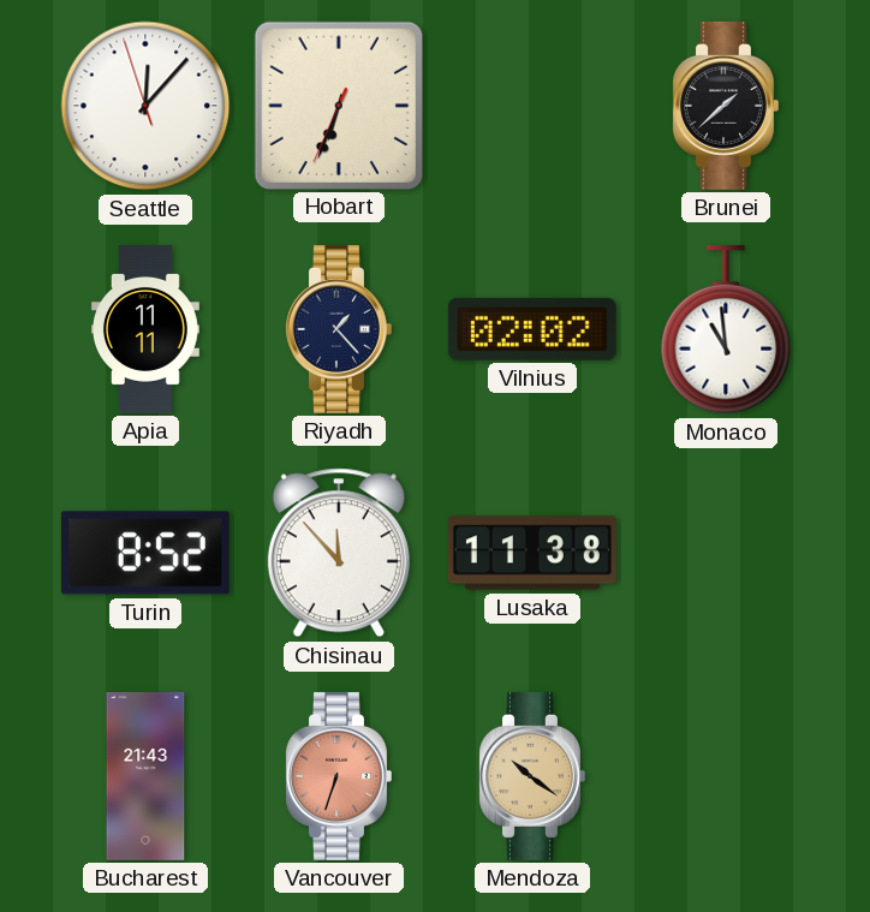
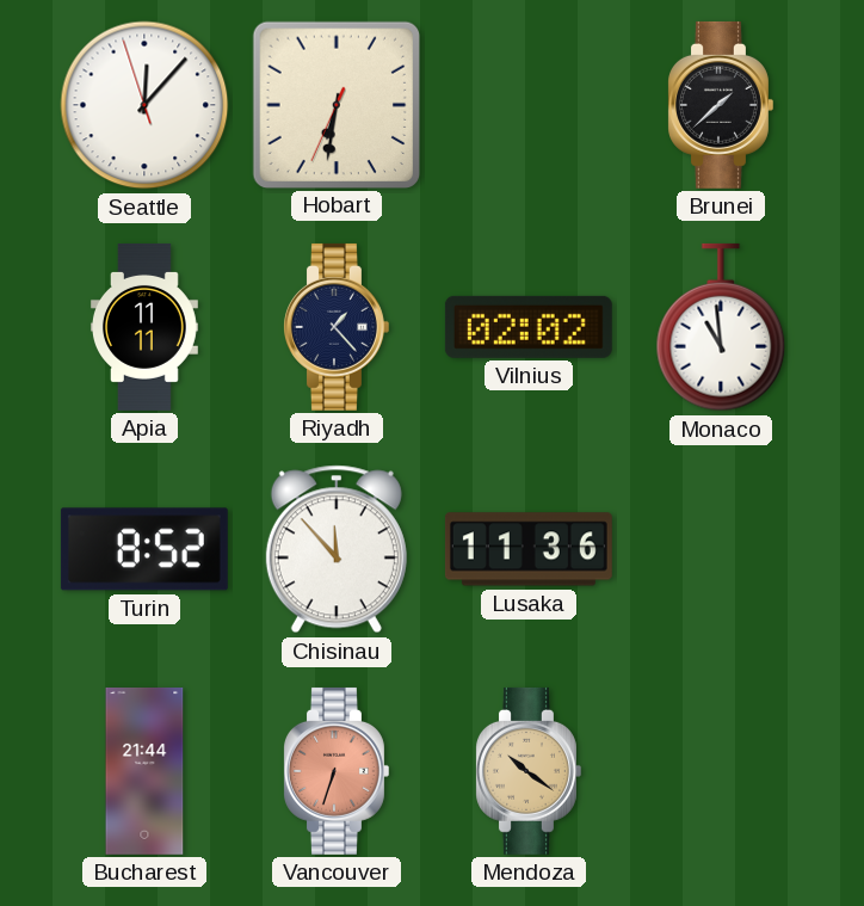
Hobart: 6:33 -> 6:31
Lusaka: 11:38 -> 11:36
Bucharest: 21:43 -> 21:44
